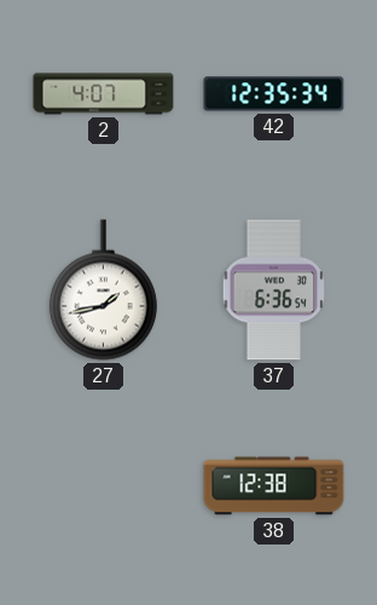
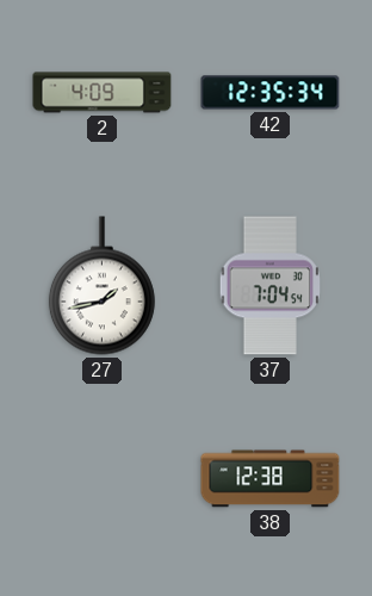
2: 4:07 -> 4:09
37: 6:36 -> 7:04
